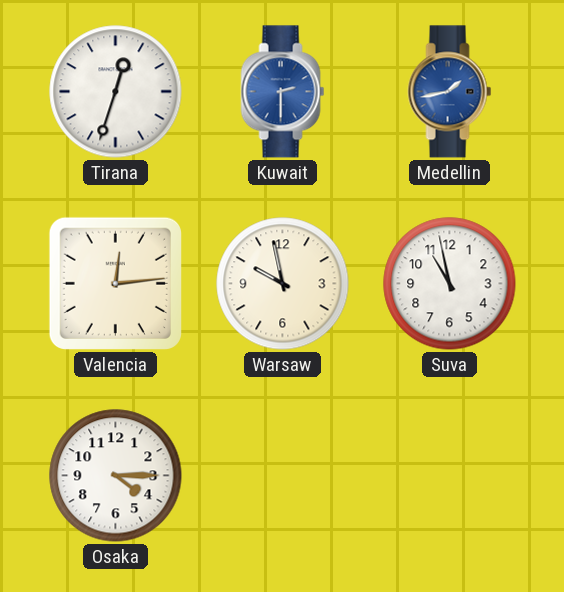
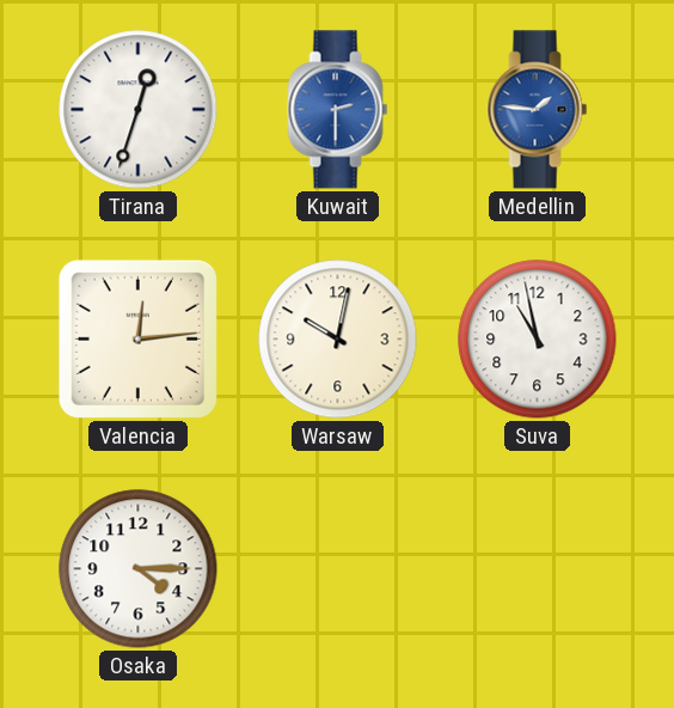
Medellin: 1:43 -> 1:46
Warsaw: 9:58 -> 10:02
